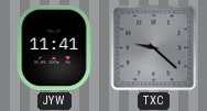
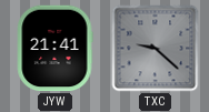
JYW: 11:41 -> 21:41
